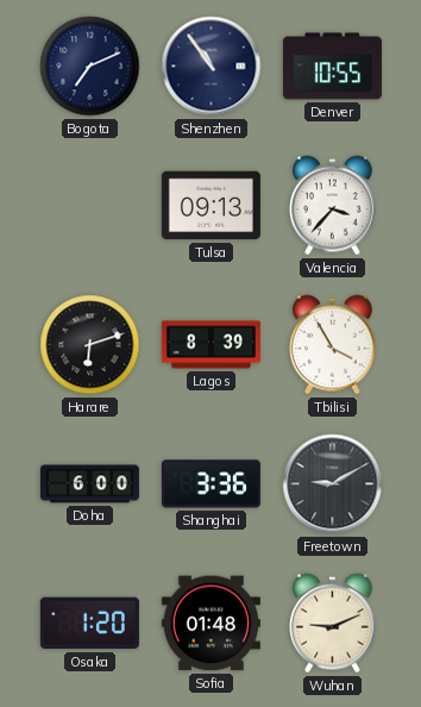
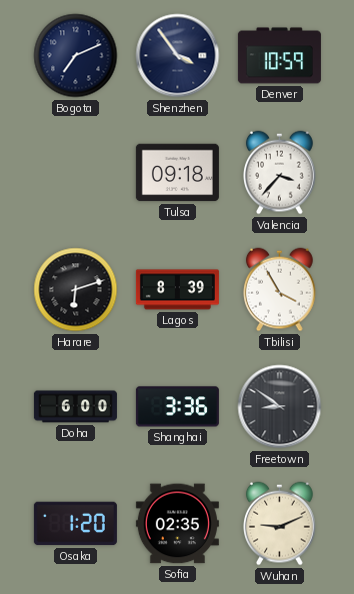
Shenzhen: 10:54 -> 3:54
Denver: 10:55 -> 10:59
Tulsa: 09:13 -> 09:18
Freetown: 9:10 -> 8:51
Sofia: 01:48 -> 02:35
